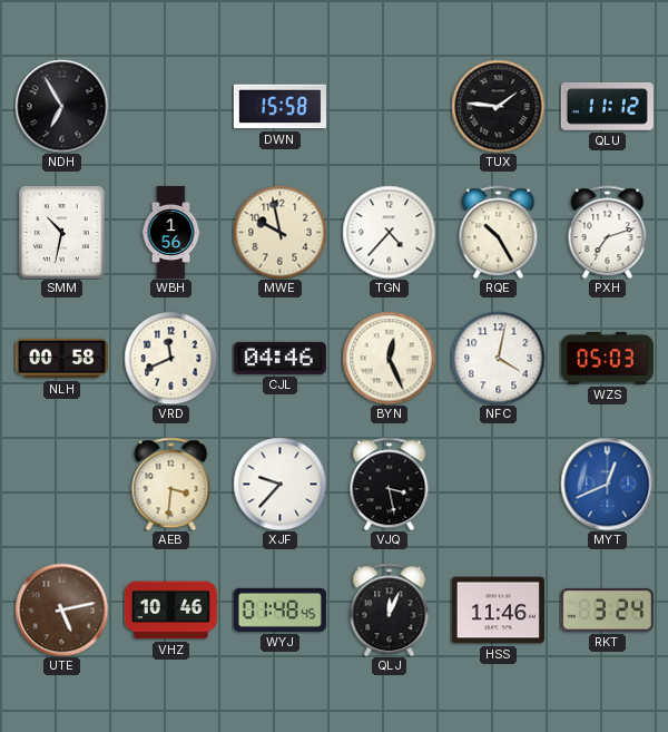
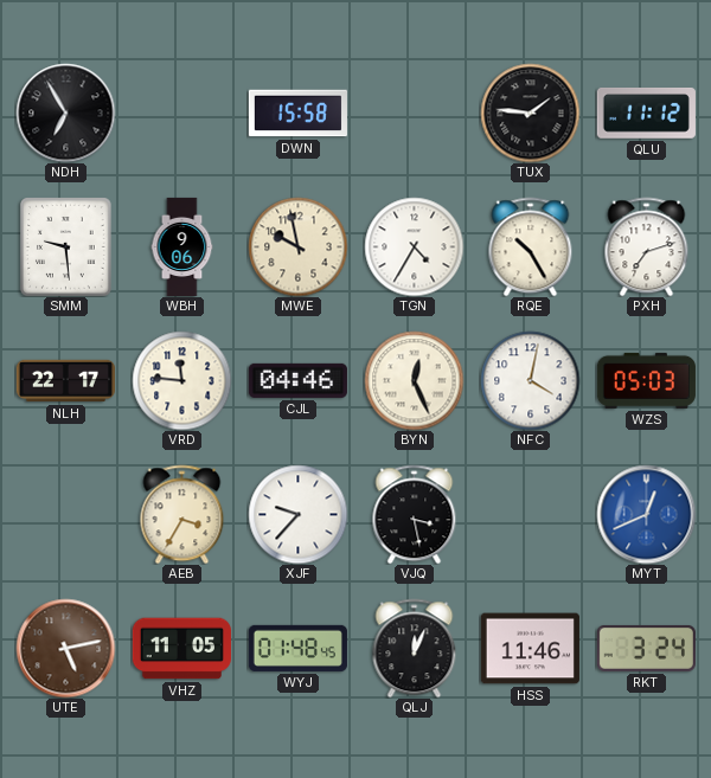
SMM: 10:32 -> 9:29
WBH: 1:56 -> 9:06
TGN: 4:37 -> 4:35
NLH: 00:58 -> 22:17
VRD: 11:41 -> 11:46
AEB: 3:31 -> 3:35
VHZ: 10:46 -> 11:05
